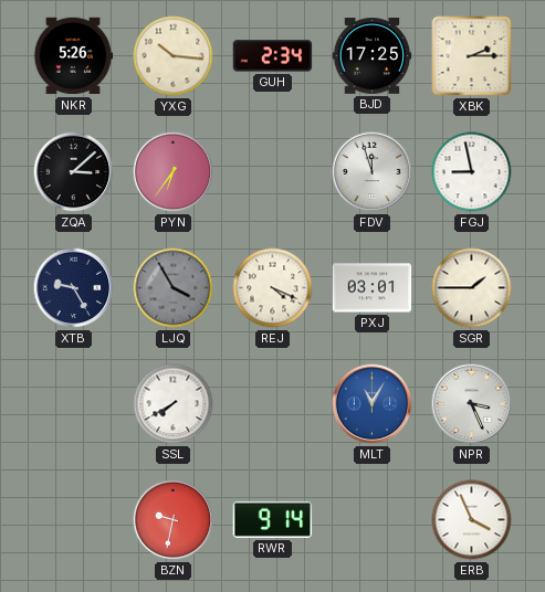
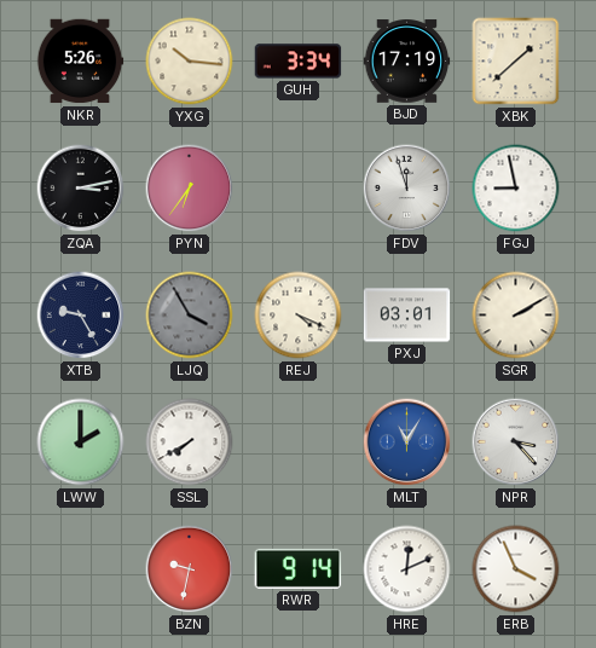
GUH: 2:34 -> 3:34
BJD: 17:25 -> 17:19
XBK: 2:15 -> 1:38
ZQA: 3:08 -> 3:13
SGR: 1:45 -> 2:10
LWW: none -> 2:00
NPR: 3:26 -> 3:23
HRE: none -> 12:11
